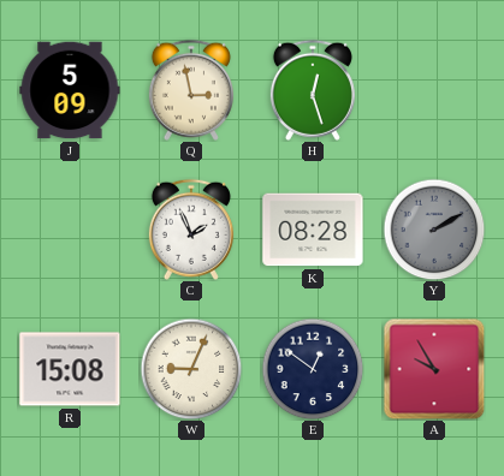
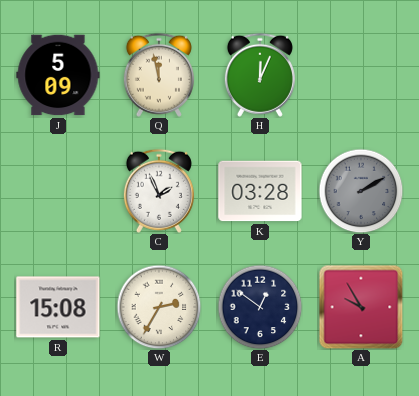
Q: 2:58 -> 11:58
H: 12:27 -> 12:04
K: 08:28 -> 03:28
W: 9:04 -> 2:35
